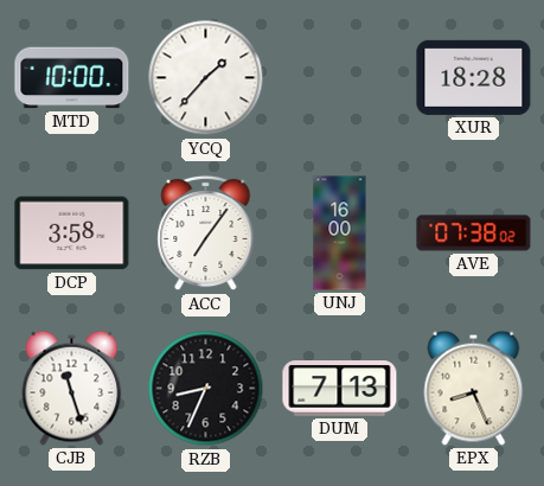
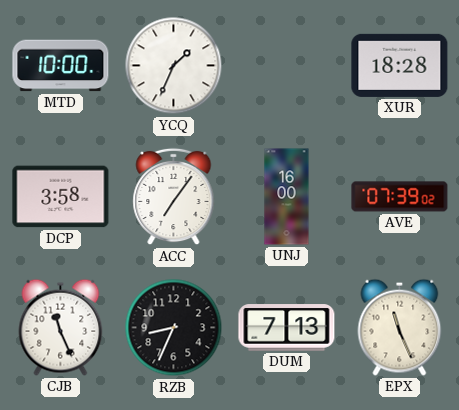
YCQ: 1:37 -> 1:34
AVE: 07:38 -> 07:39
CJB: 11:27 -> 11:26
EPX: 8:26 -> 11:26
